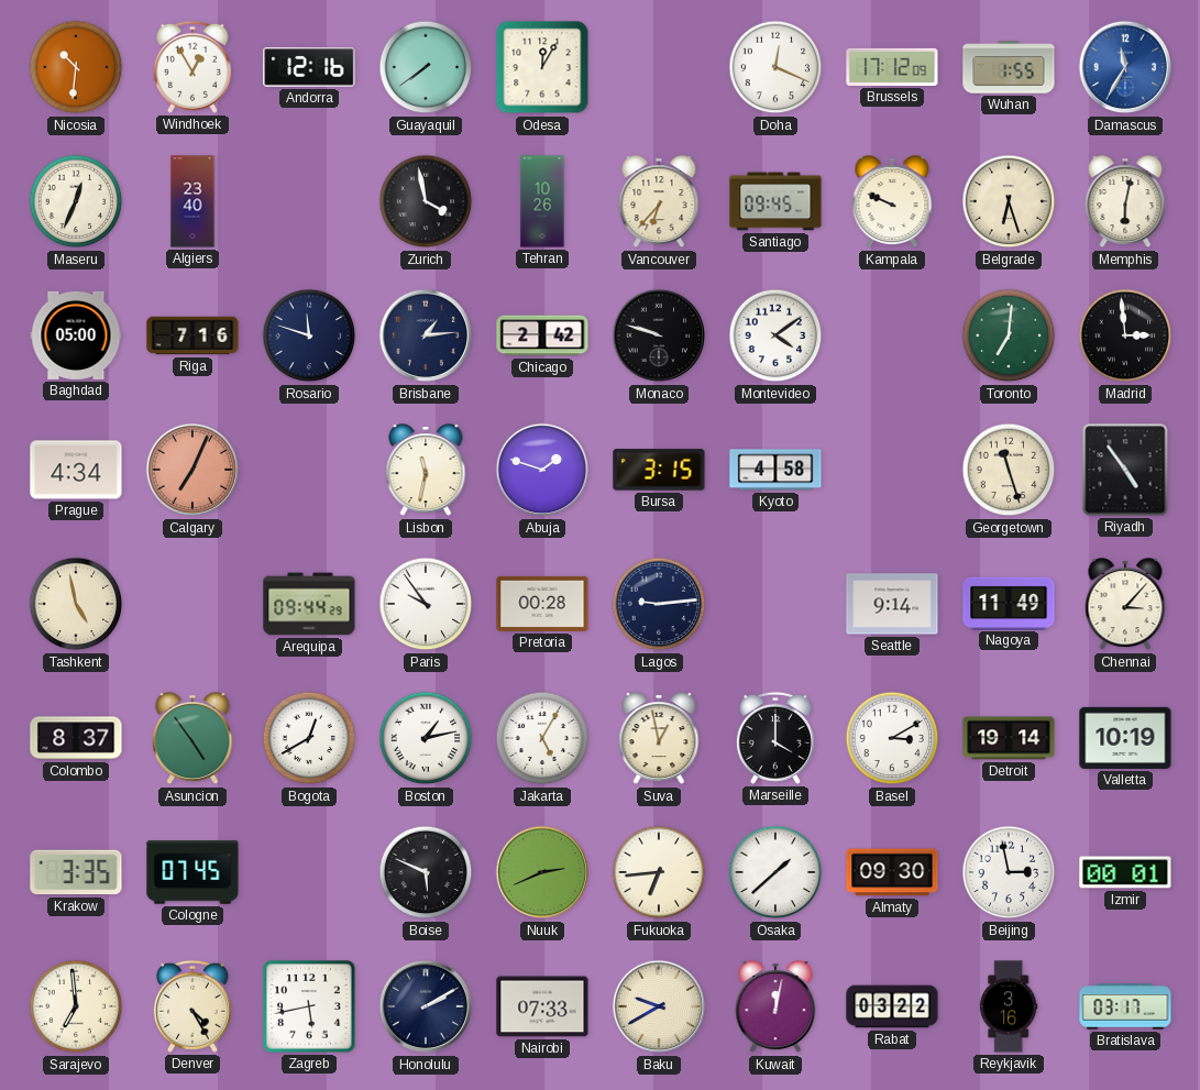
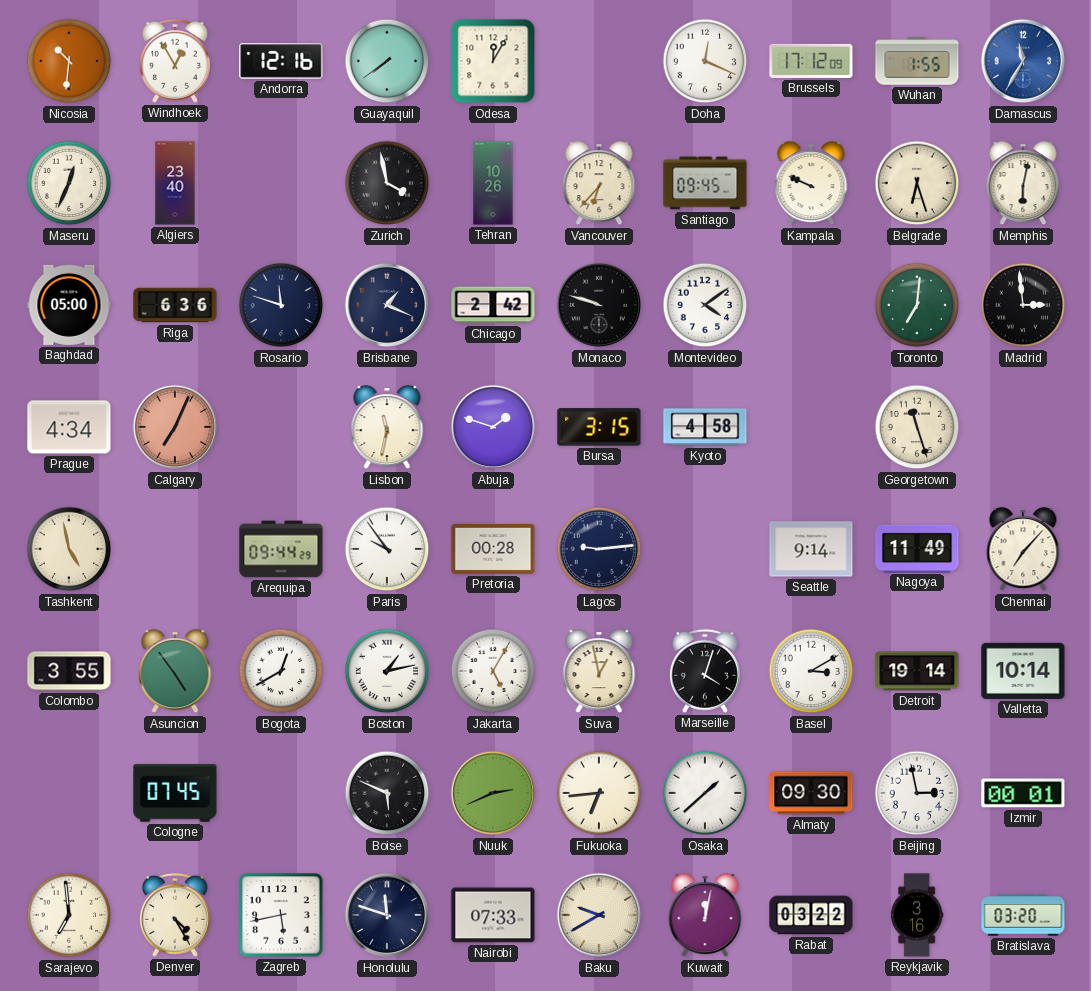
Riga: 7:16 -> 6:36
Brisbane: 1:14 -> 1:19
Riyadh: 4:54 -> none
Chennai: 3:07 -> 7:07
Colombo: 8:37 -> 3:55
Marseille: 4:00 -> 4:03
Valletta: 10:19 -> 10:14
Krakow: 3:35 -> none
Honolulu: 2:10 -> 11:48
Bratislava: 03:17 -> 03:20
